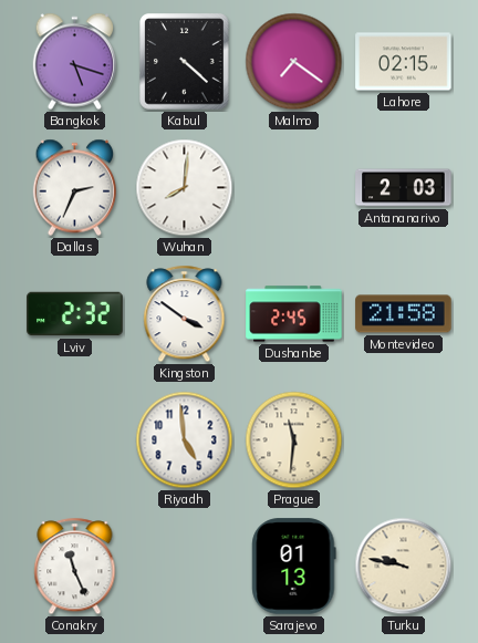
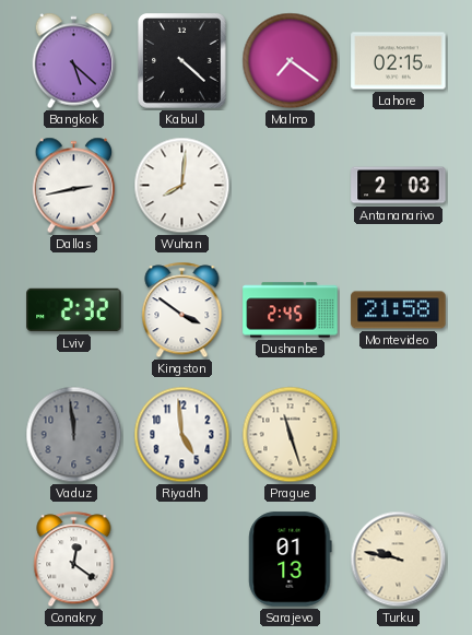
Bangkok: 5:18 -> 5:22
Dallas: 2:34 -> 2:43
Vaduz: none -> 11:59
Prague: 11:31 -> 11:27
Conakry: 11:26 -> 12:21
